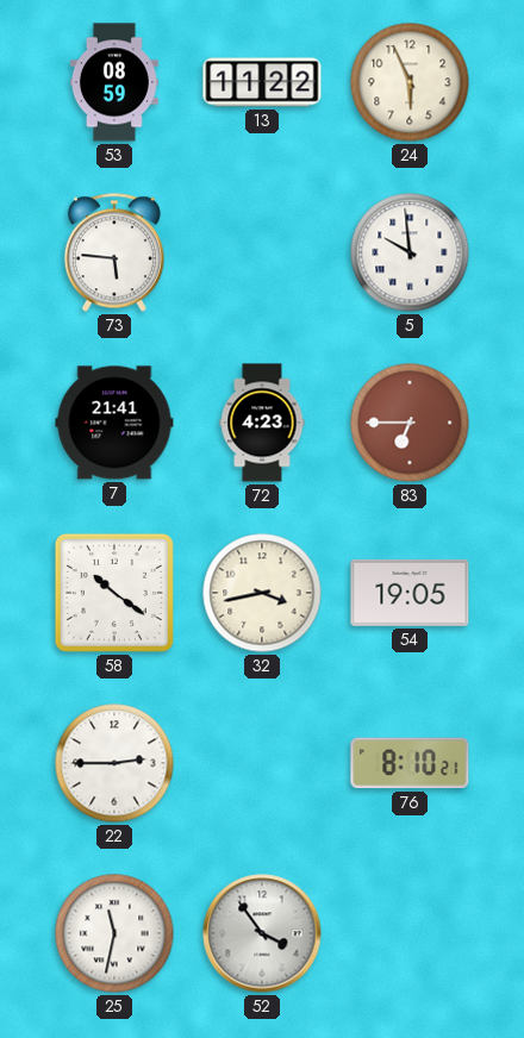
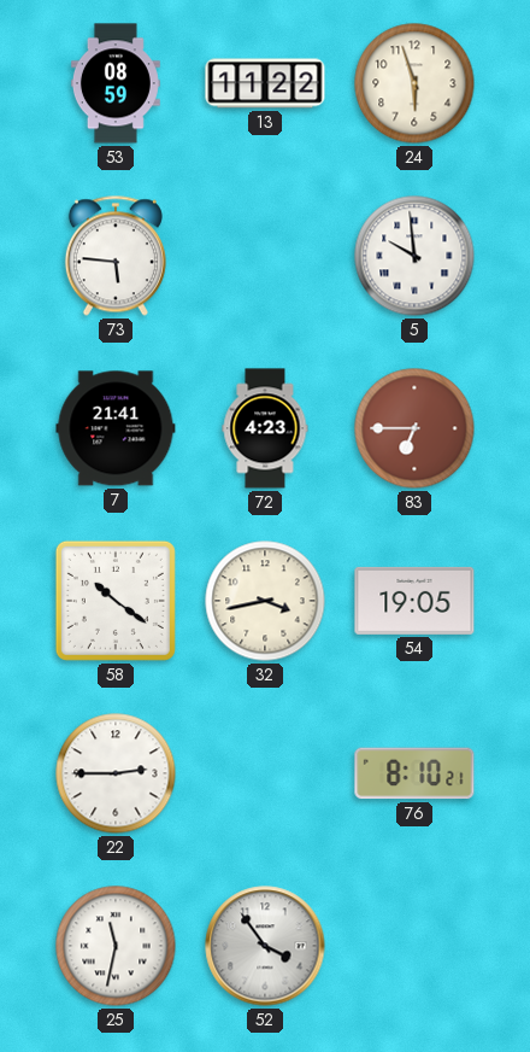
24: 5:56 -> 5:57
